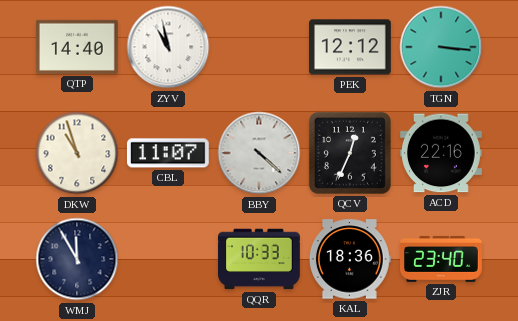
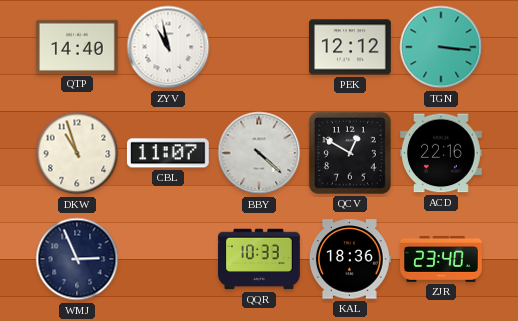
QCV: 12:34 -> 12:50
WMJ: 11:55 -> 2:56
